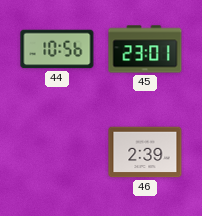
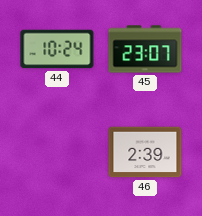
44: 10:56 -> 10:24
45: 23:01 -> 23:07
